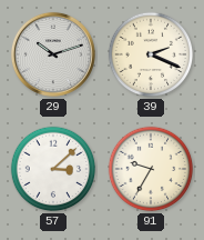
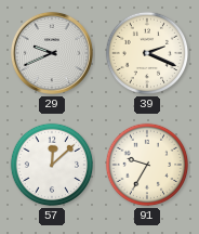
29: 10:12 -> 9:41
57: 3:08 -> 12:08
